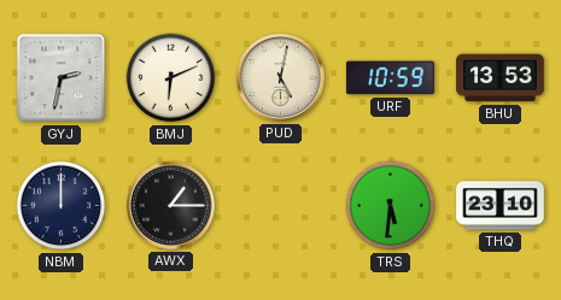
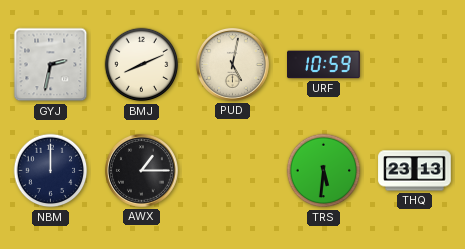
BMJ: 6:11 -> 8:11
BHU: 13:53 -> none
THQ: 23:10 -> 23:13
